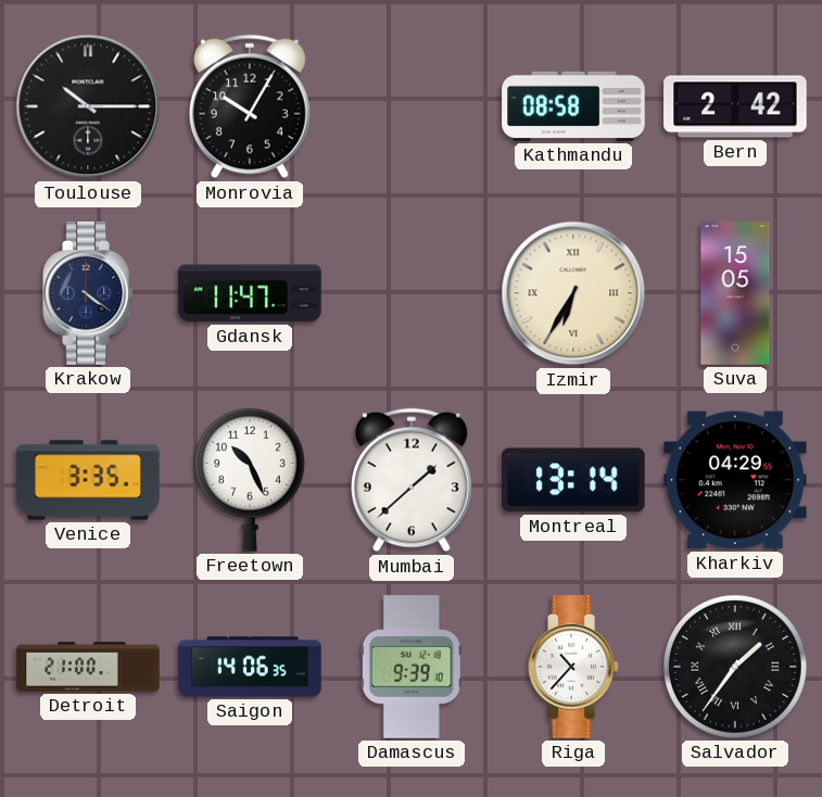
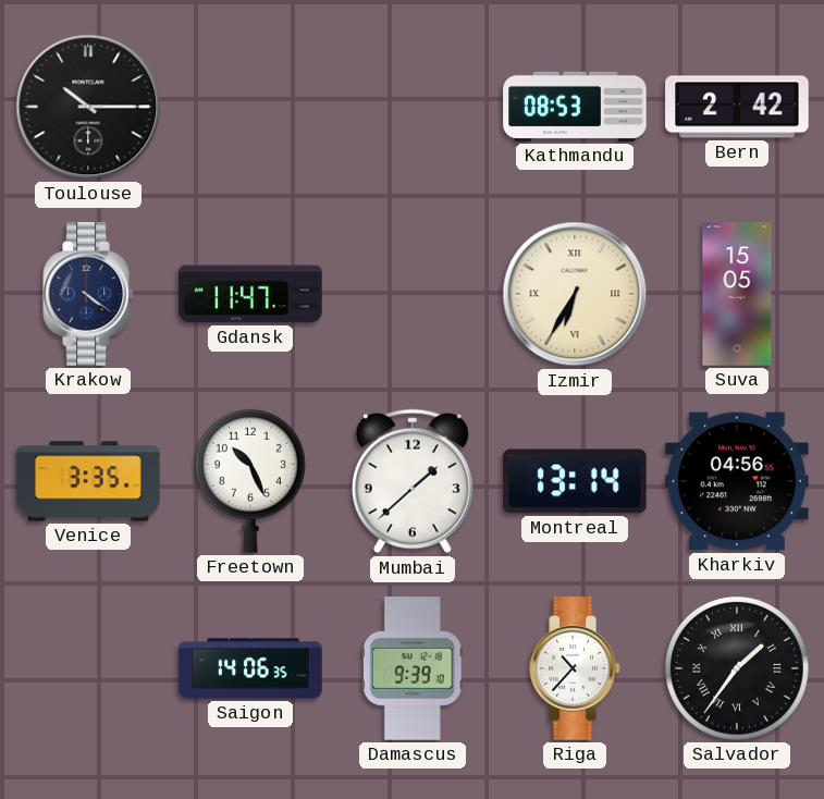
Monrovia: 10:05 -> none
Kathmandu: 08:58 -> 08:53
Kharkiv: 04:29 -> 04:56
Detroit: 21:00 -> none
